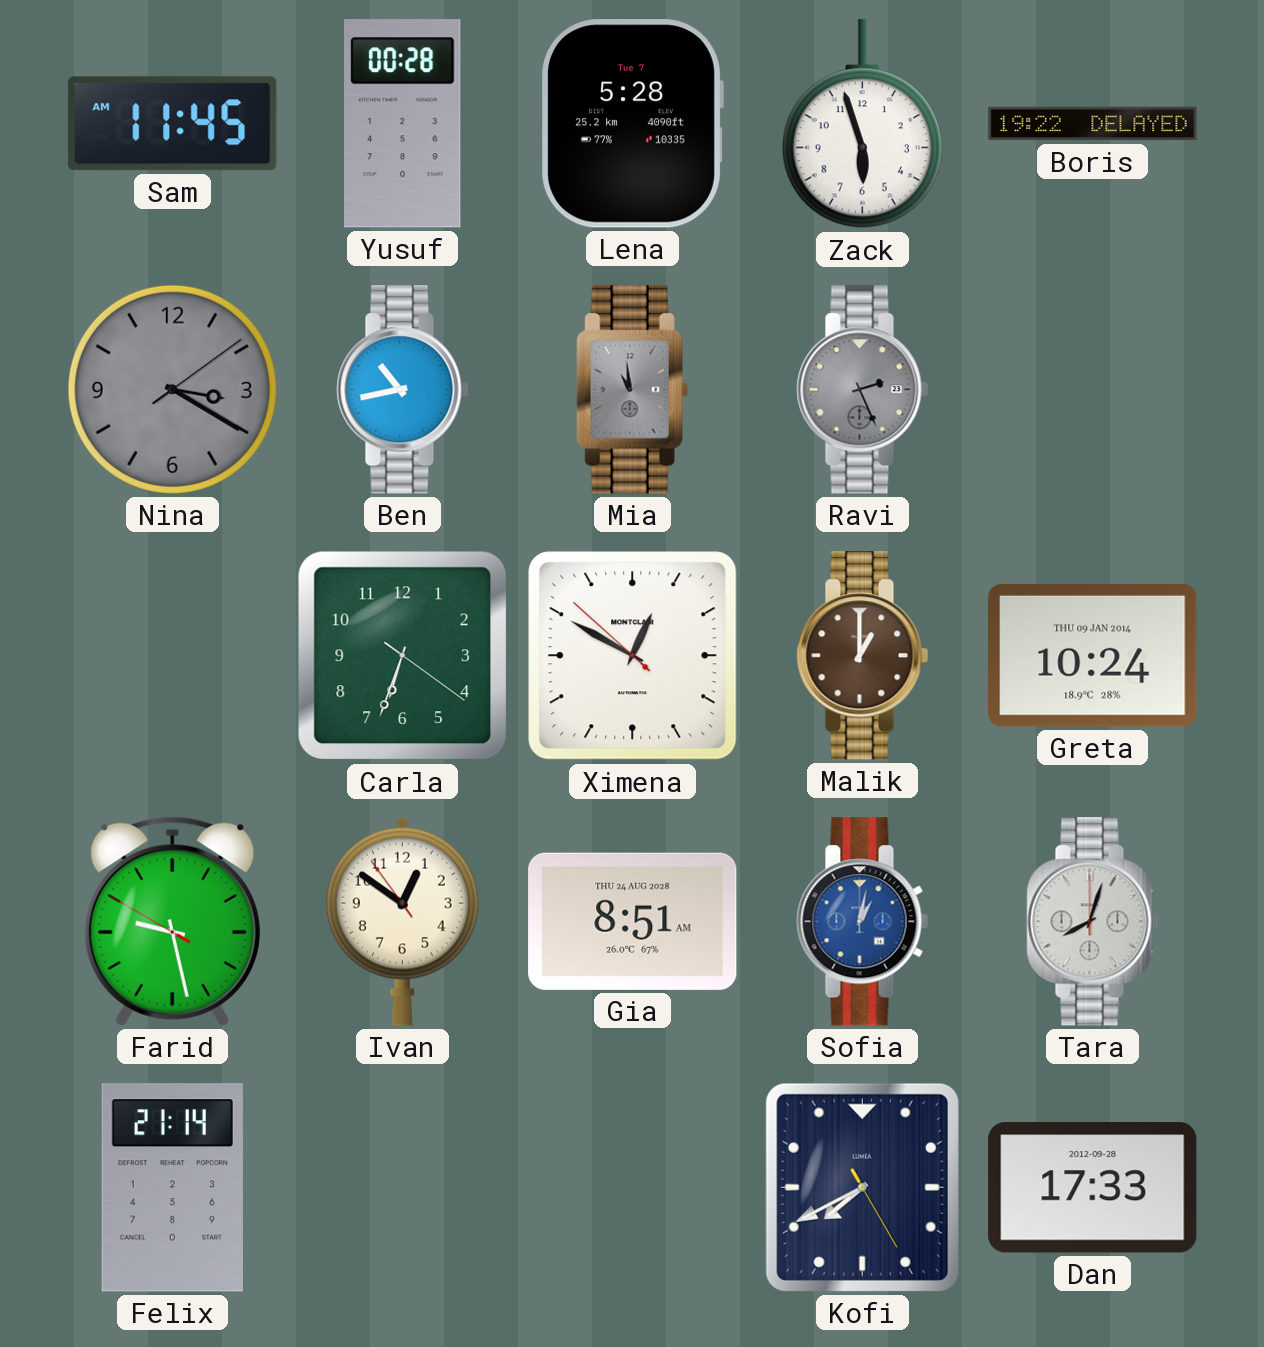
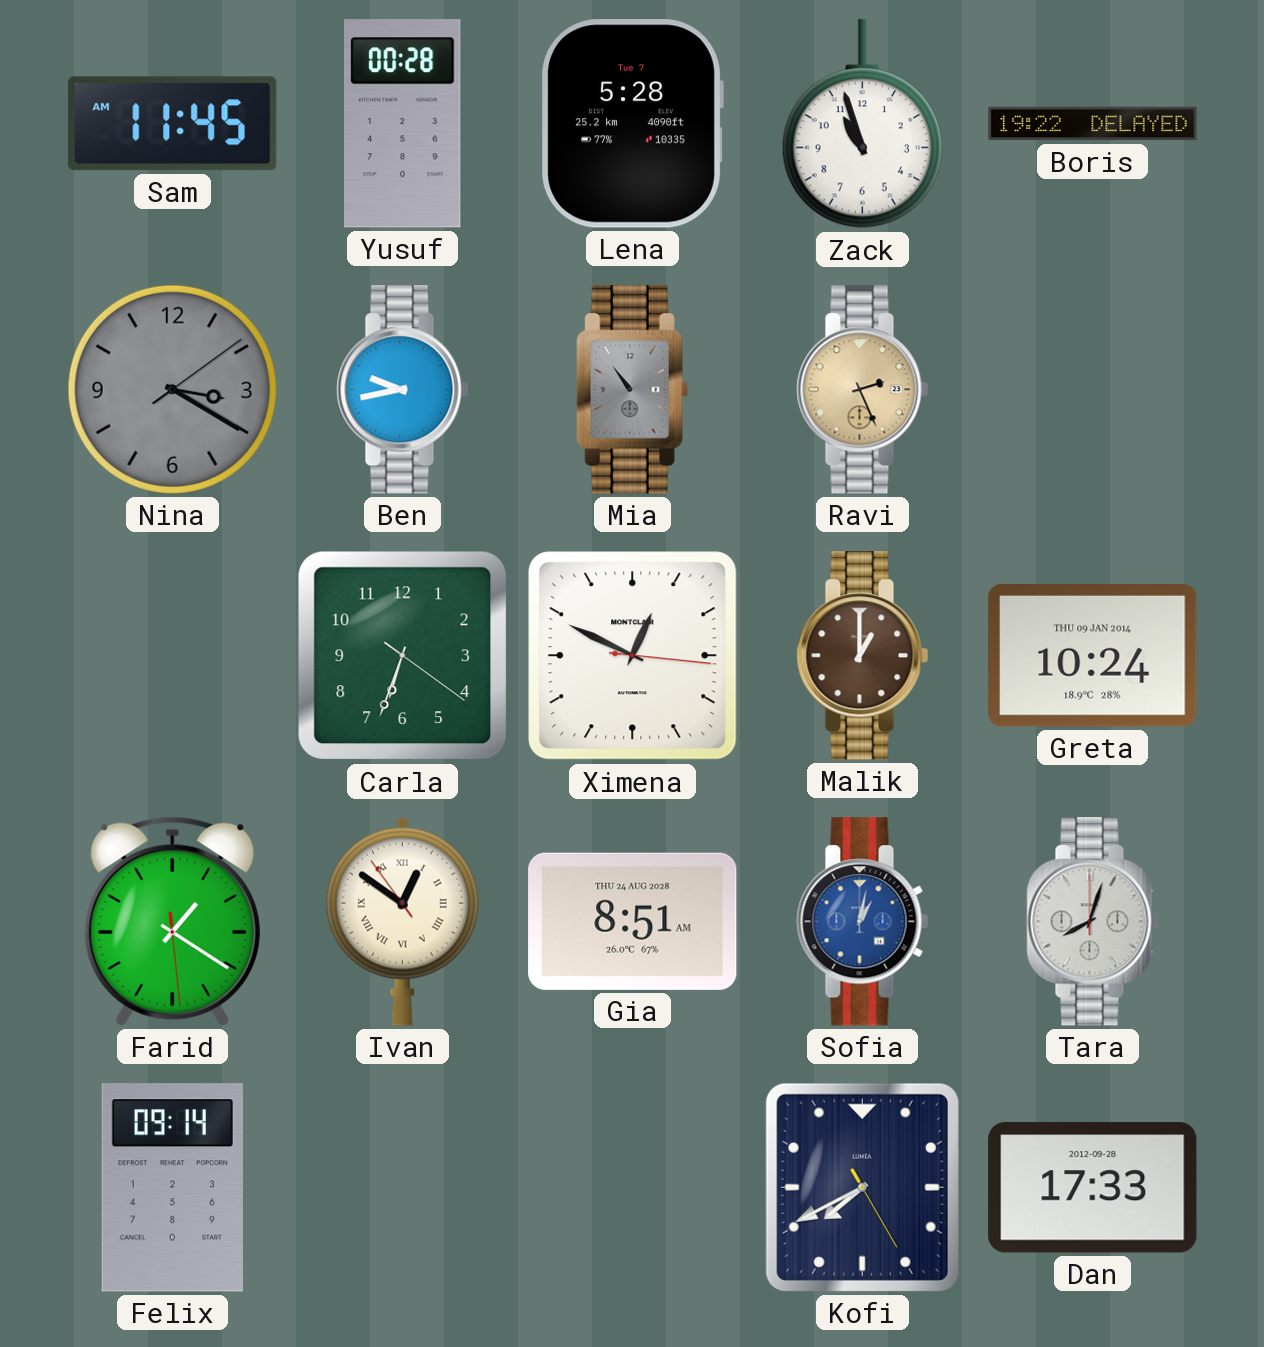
Zack: 5:57 -> 10:57
Ben: 10:43 -> 9:43
Mia: 10:59 -> 10:54
Ravi dial: grey -> champagne
Ximena: 12:49:52 -> 12:49:16
Farid: 9:27 -> 1:20
Ivan numerals: Arabic -> Roman
Felix: 21:14 -> 09:14
